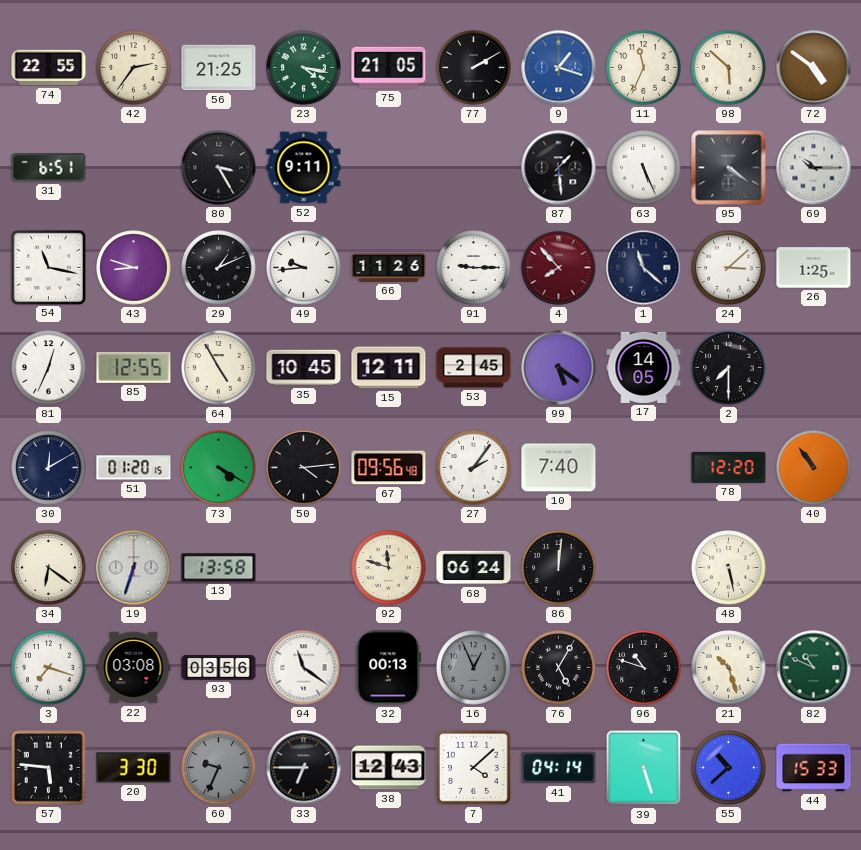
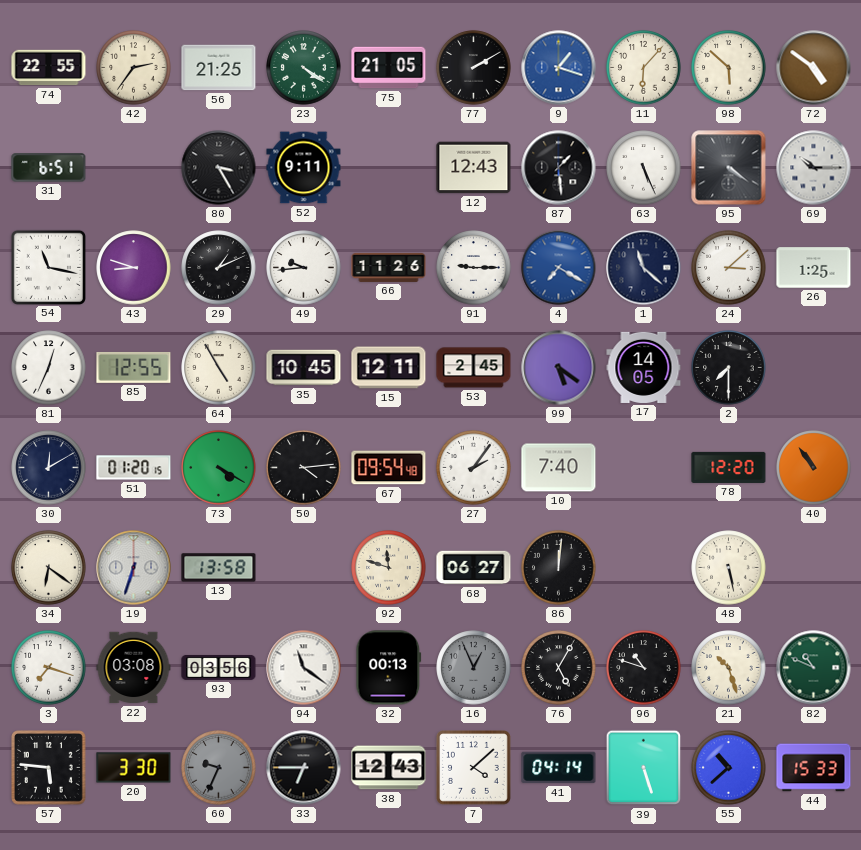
23: 4:17 -> 4:21
11: 11:34 -> 6:07
12: none -> 12:43
4: 7:53 -> 7:20
4 dial: burgundy -> blue
67: 09:56 -> 09:54
68: 06:24 -> 06:27
